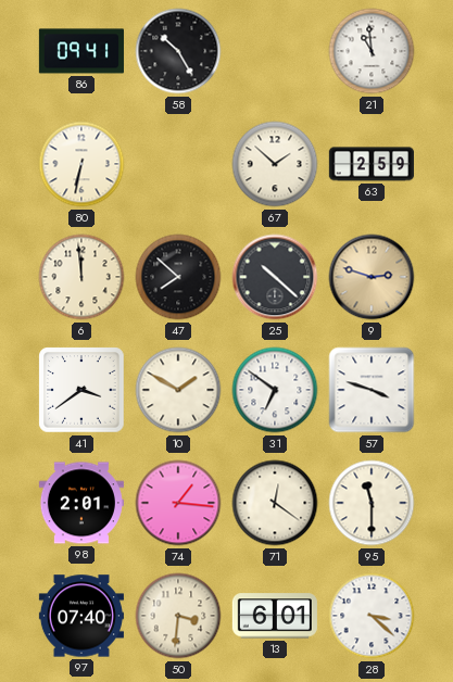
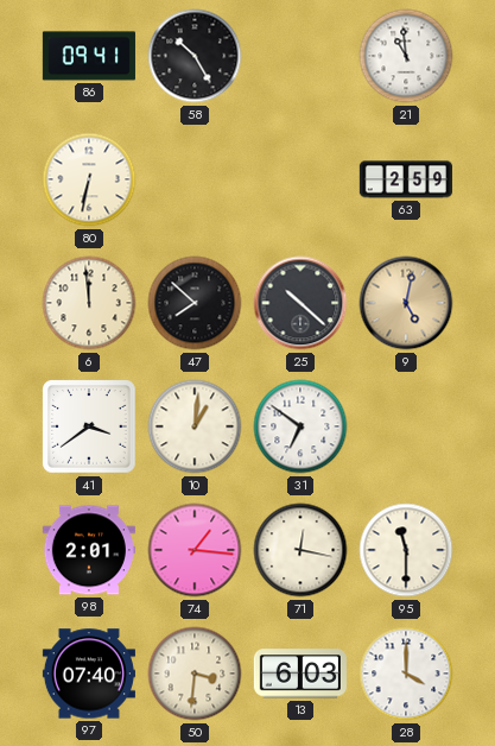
67: 1:52 -> none
9: 2:48 -> 5:02
10: 1:50 -> 1:01
57: 3:48 -> none
71: 12:21 -> 12:17
13: 6:01 -> 6:03
28: 3:22 -> 4:00
